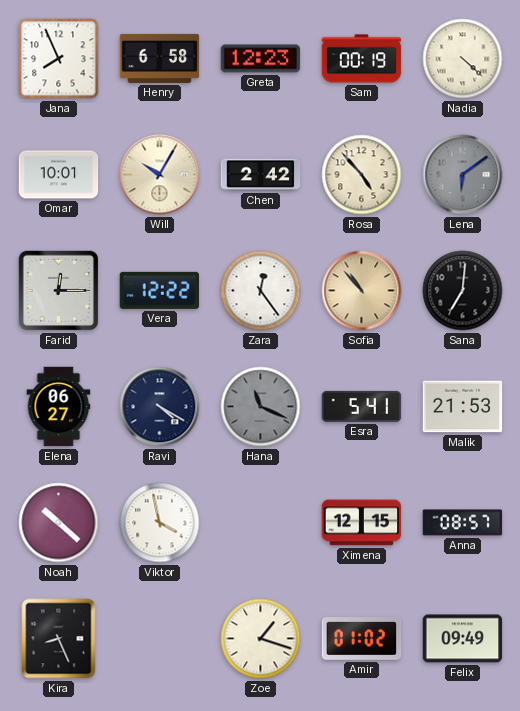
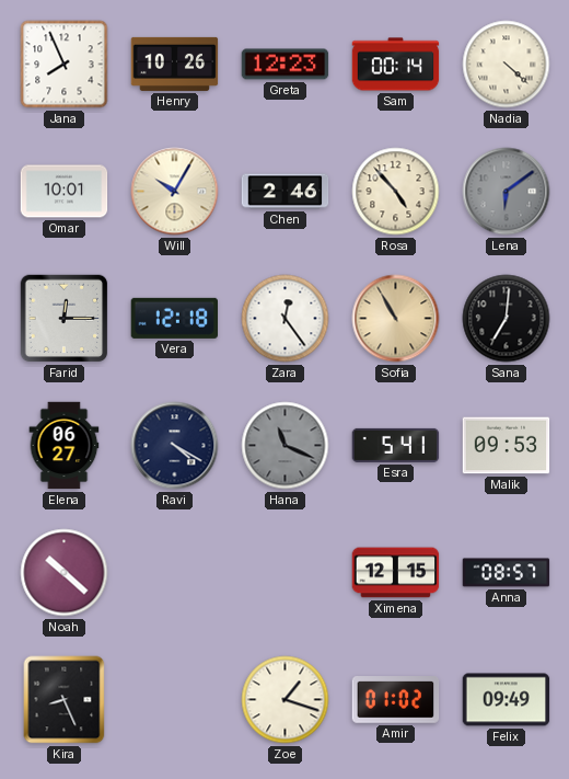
Henry: 6:58 -> 10:26
Sam: 00:19 -> 00:14
Chen: 2:42 -> 2:46
Vera: 12:22 -> 12:18
Sofia: 10:53 -> 10:55
Malik: 21:53 -> 09:53
Viktor: 3:58 -> none
